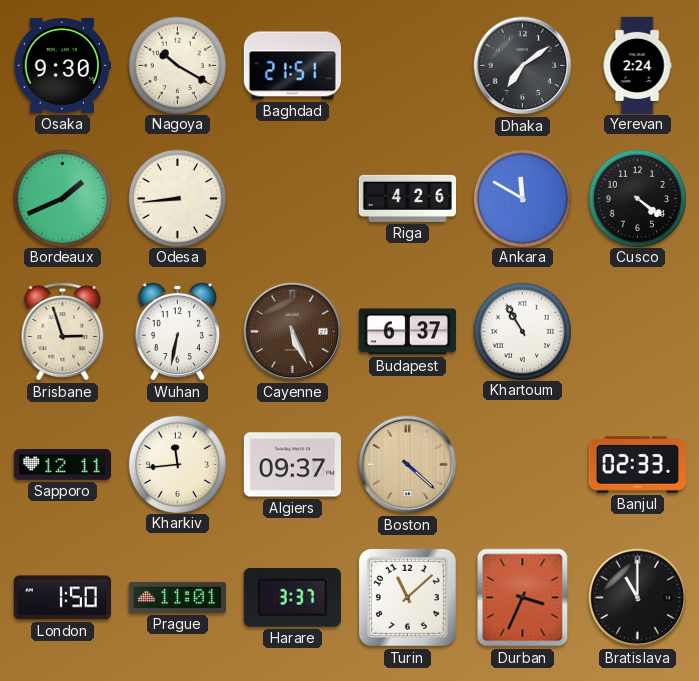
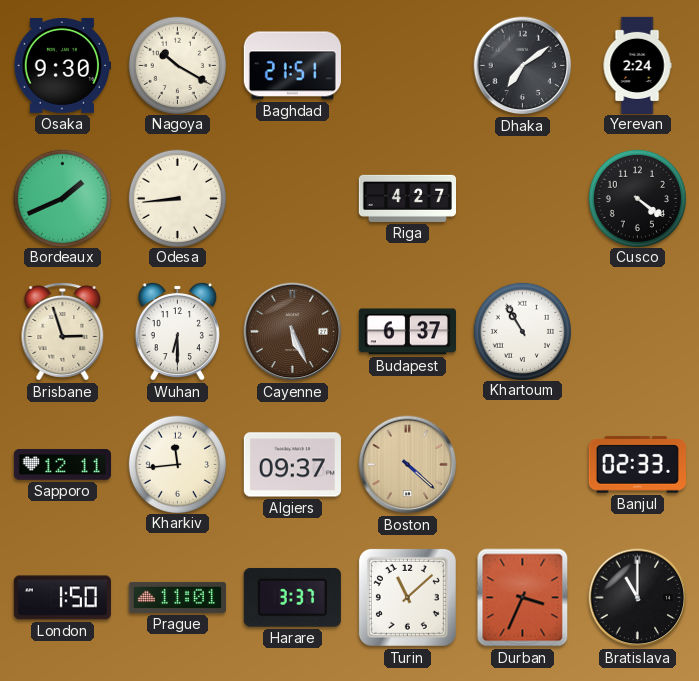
Riga: 4:26 -> 4:27
Ankara: 11:50 -> none
Wuhan: 6:32 -> 6:30
